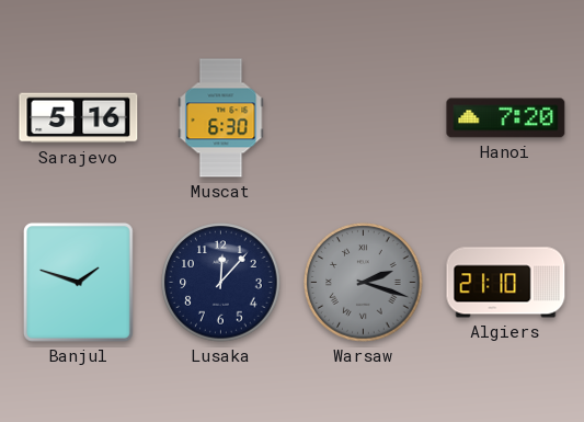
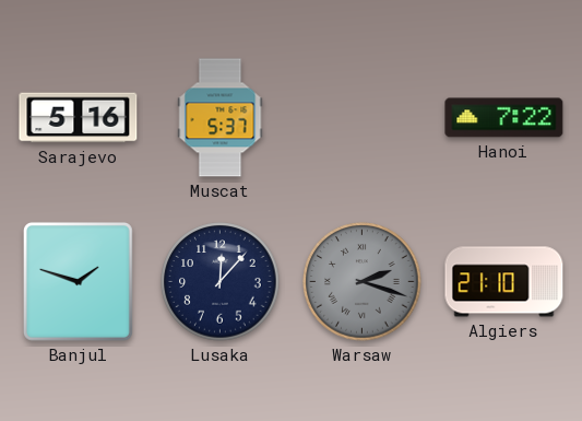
Muscat: 6:30 -> 5:37
Hanoi: 7:20 -> 7:22
